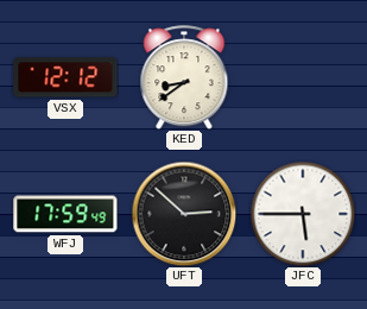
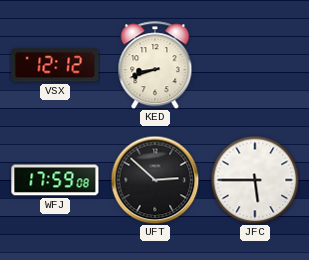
KED: 8:39 -> 8:42
WFJ: 17:59:49 -> 17:59:08
